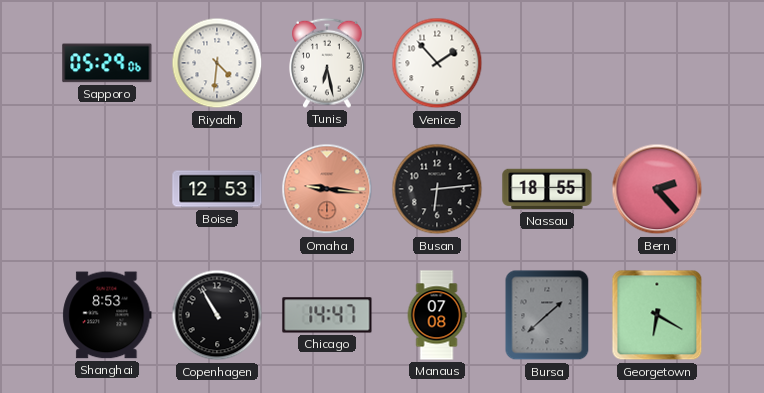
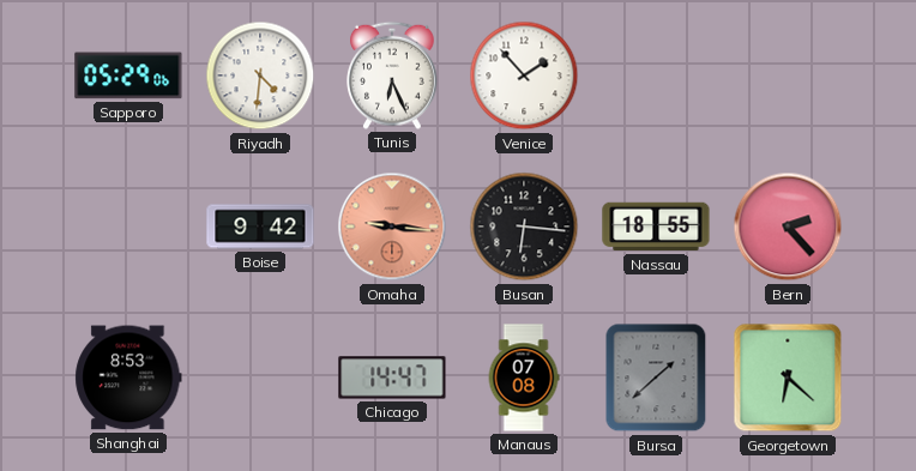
Tunis: 6:28 -> 6:26
Boise: 12:53 -> 9:42
Busan: 6:14 -> 6:16
Copenhagen: 10:55 -> none
Georgetown: 6:20 -> 6:22
